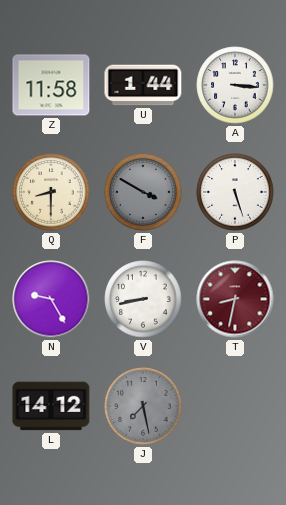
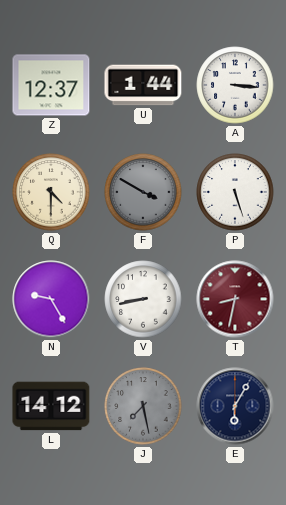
Z: 11:58 -> 12:37
Q: 8:30 -> 4:30
E: none -> 6:05
